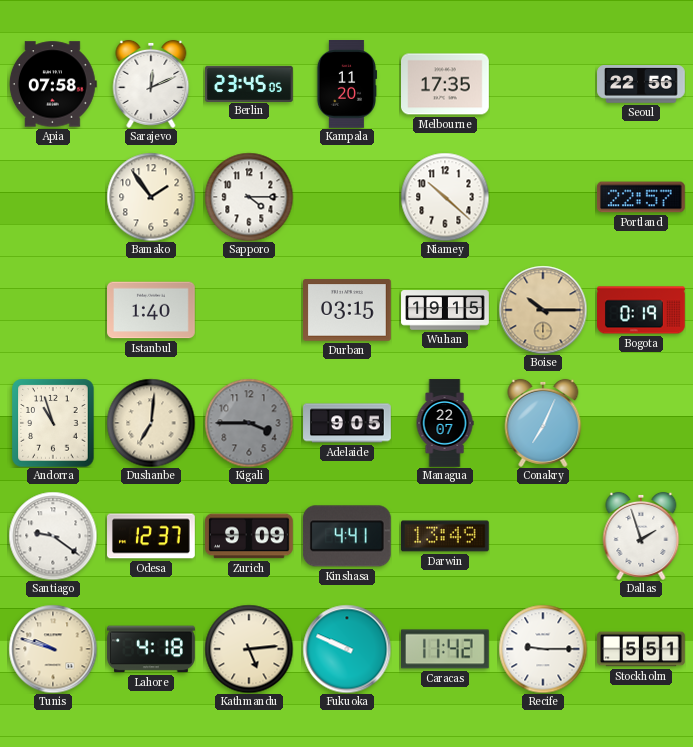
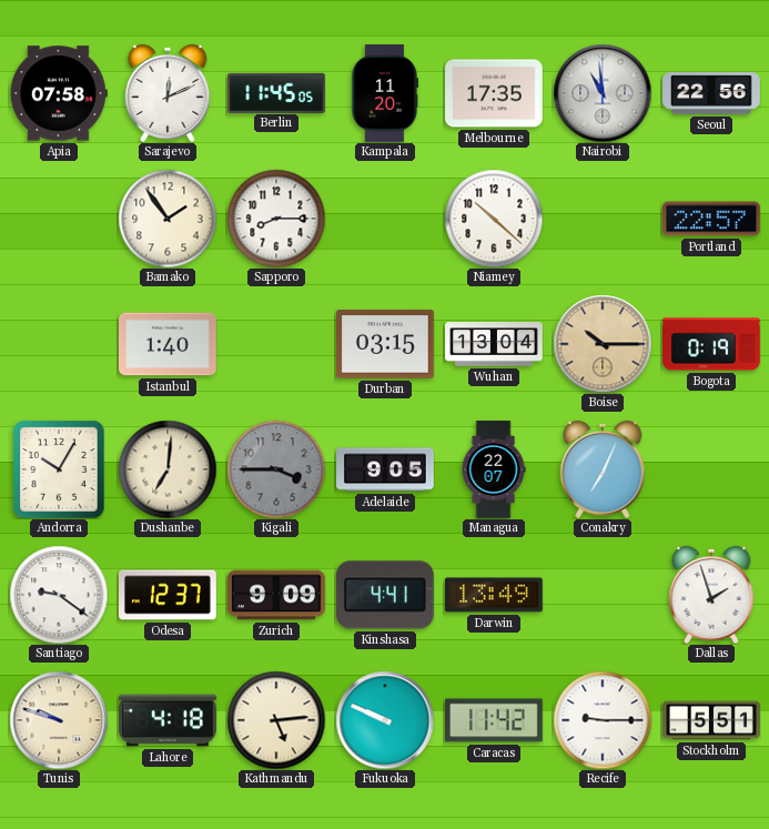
Berlin: 23:45 -> 11:45
Nairobi: none -> 10:59
Sapporo: 4:15 -> 8:15
Wuhan: 19:15 -> 13:04
Andorra: 10:57 -> 10:05
